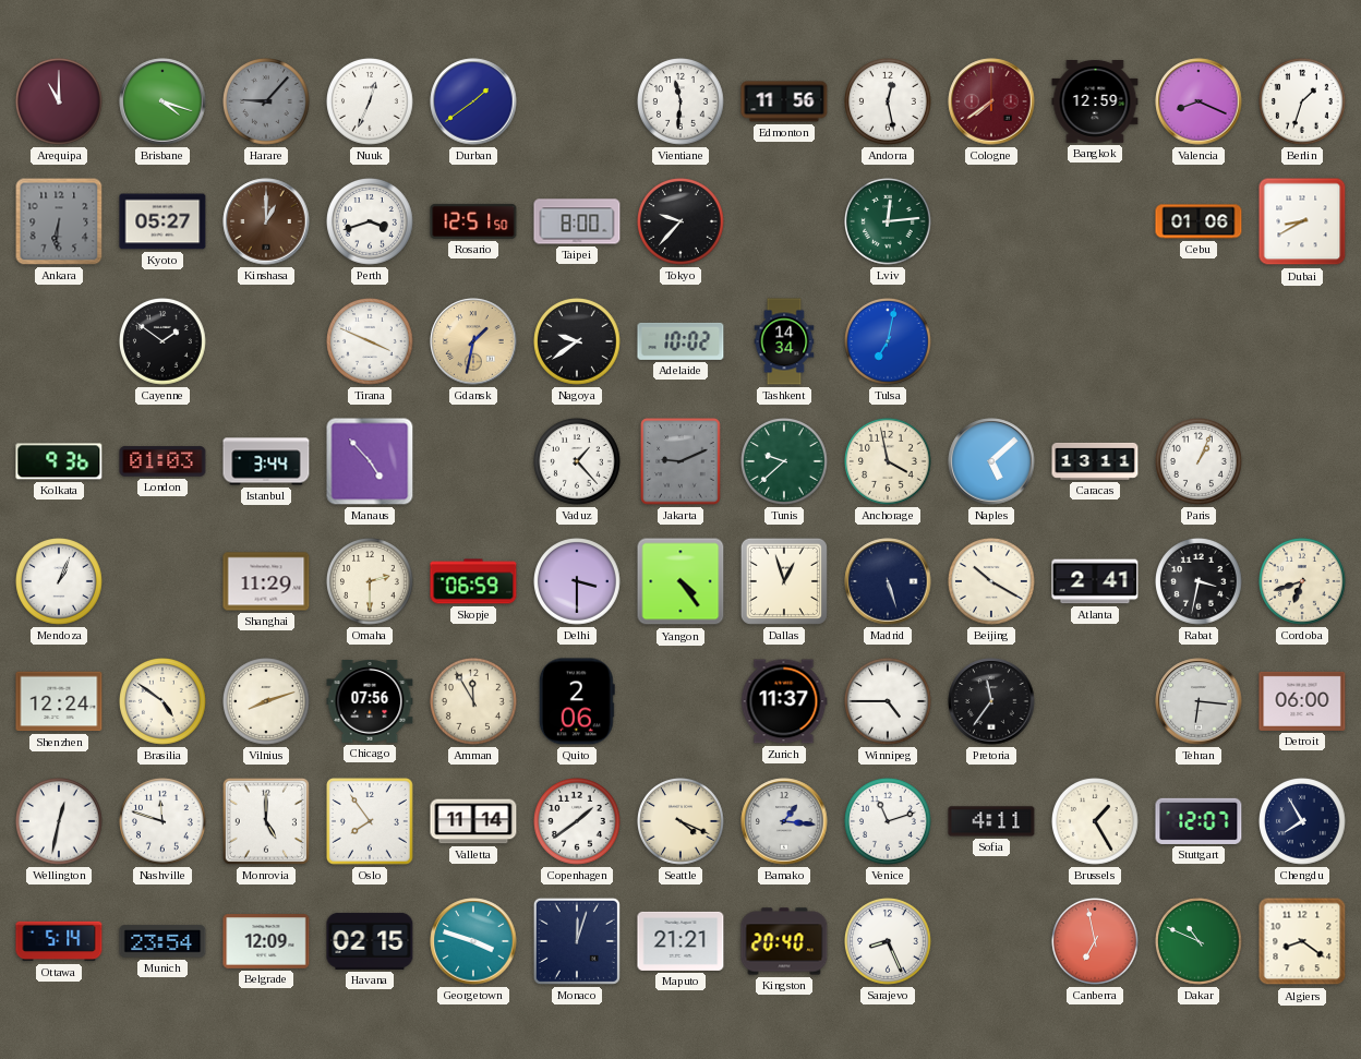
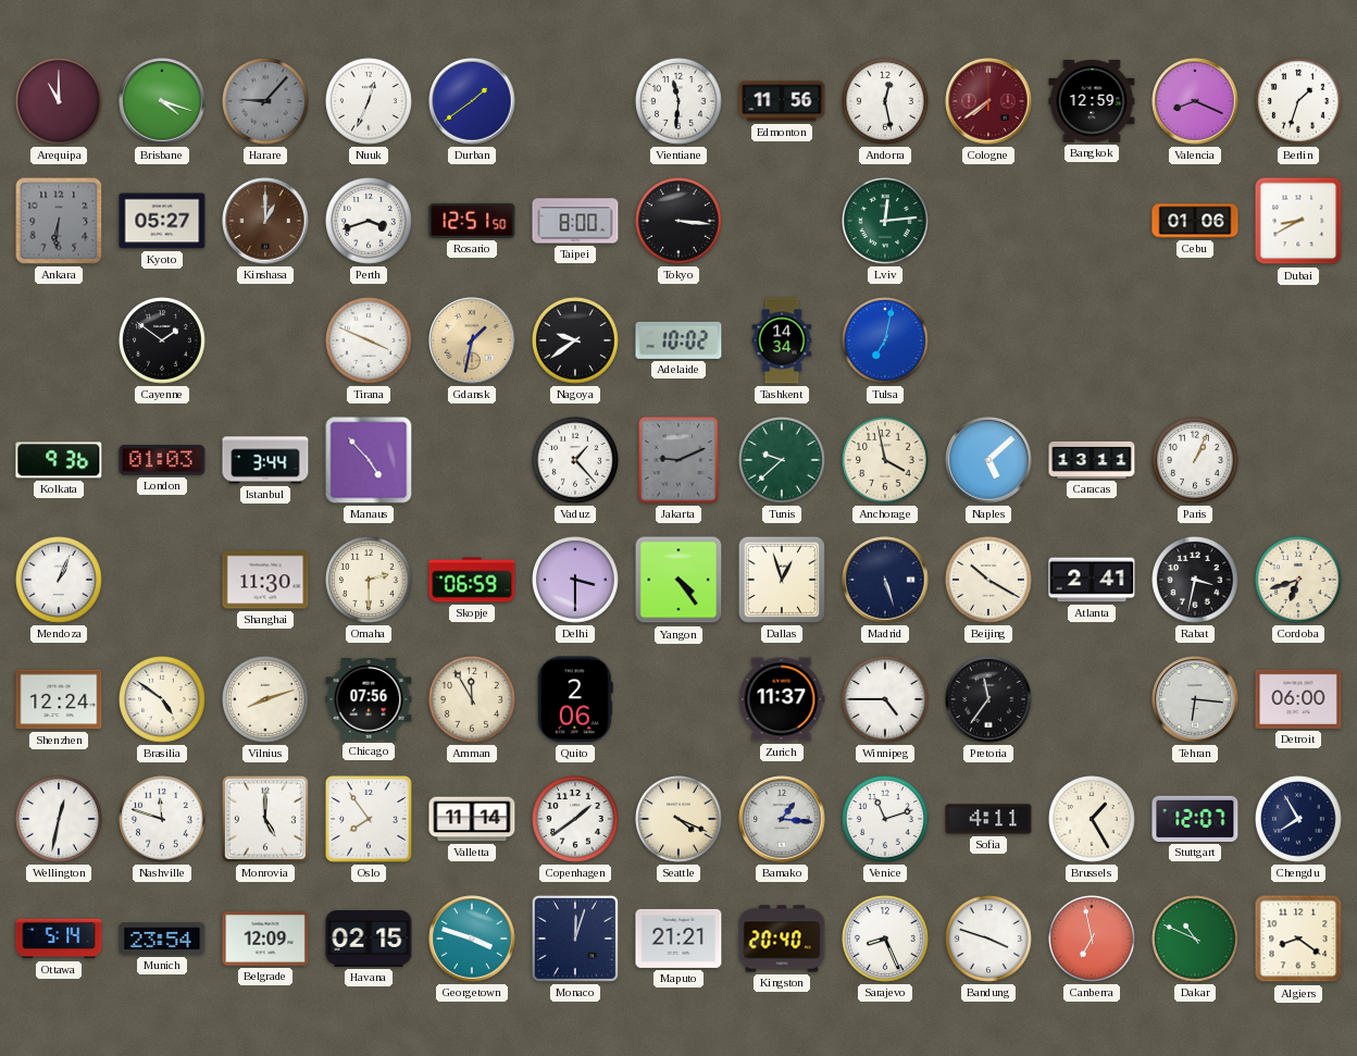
Tokyo: 9:37 -> 3:16
Shanghai: 11:29 -> 11:30
Bandung: none -> 3:48
